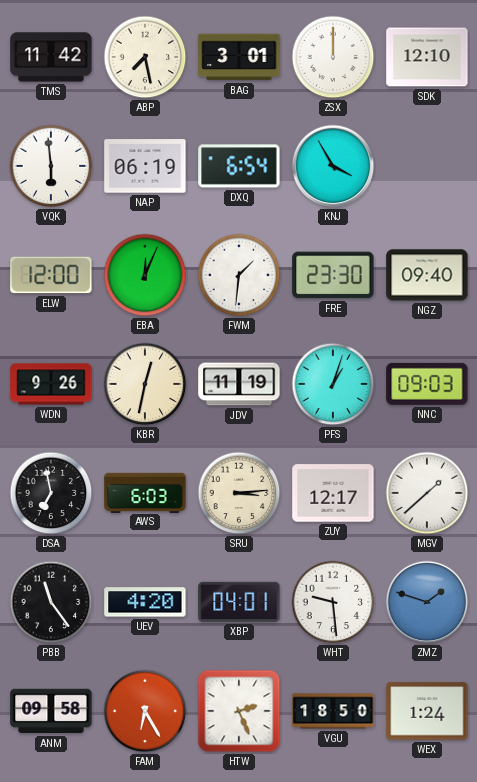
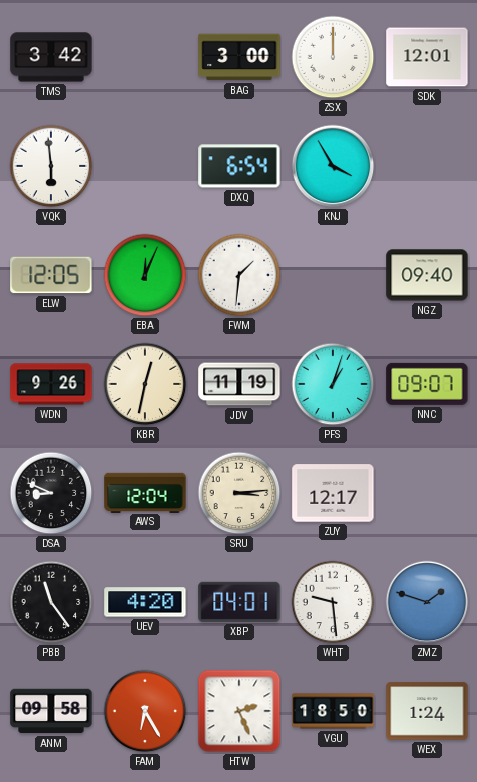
TMS: 11:42 -> 3:42
ABP: 7:28 -> none
BAG: 3:01 -> 3:00
SDK: 12:10 -> 12:01
NAP: 06:19 -> none
ELW: 12:00 -> 12:05
FRE: 23:30 -> none
NNC: 09:03 -> 09:07
DSA: 6:58 -> 8:49
AWS: 6:03 -> 12:04
MGV: 1:38 -> none
